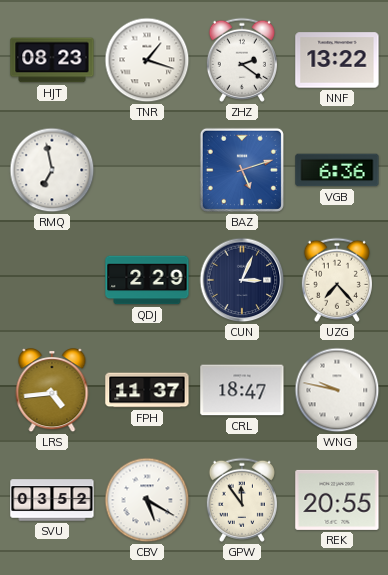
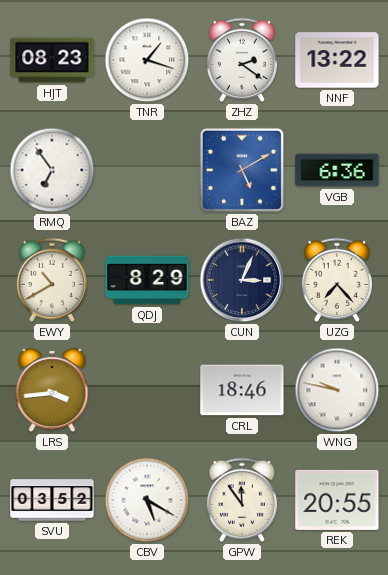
RMQ: 6:58 -> 6:54
BAZ: 5:12 -> 5:10
EWY: none -> 10:40
QDJ: 2:29 -> 8:29
LRS: 4:44 -> 3:44
FPH: 11:37 -> none
CRL: 18:47 -> 18:46
